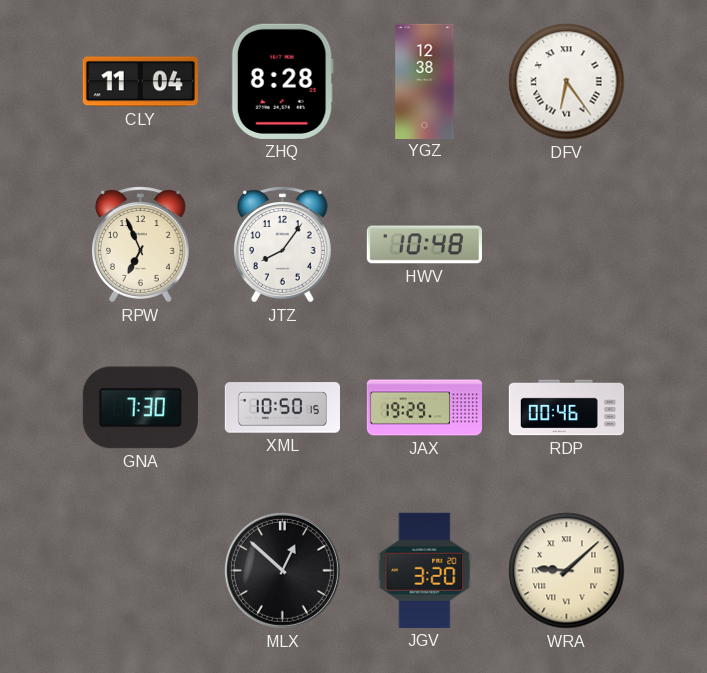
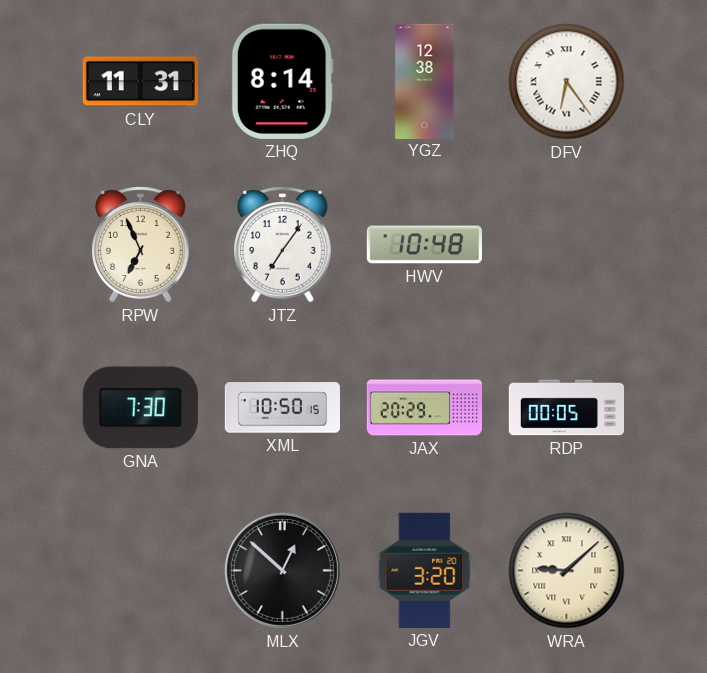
CLY: 11:04 -> 11:31
ZHQ: 8:28 -> 8:14
JTZ: 8:06 -> 7:06
JAX: 19:29 -> 20:29
RDP: 00:46 -> 00:05
